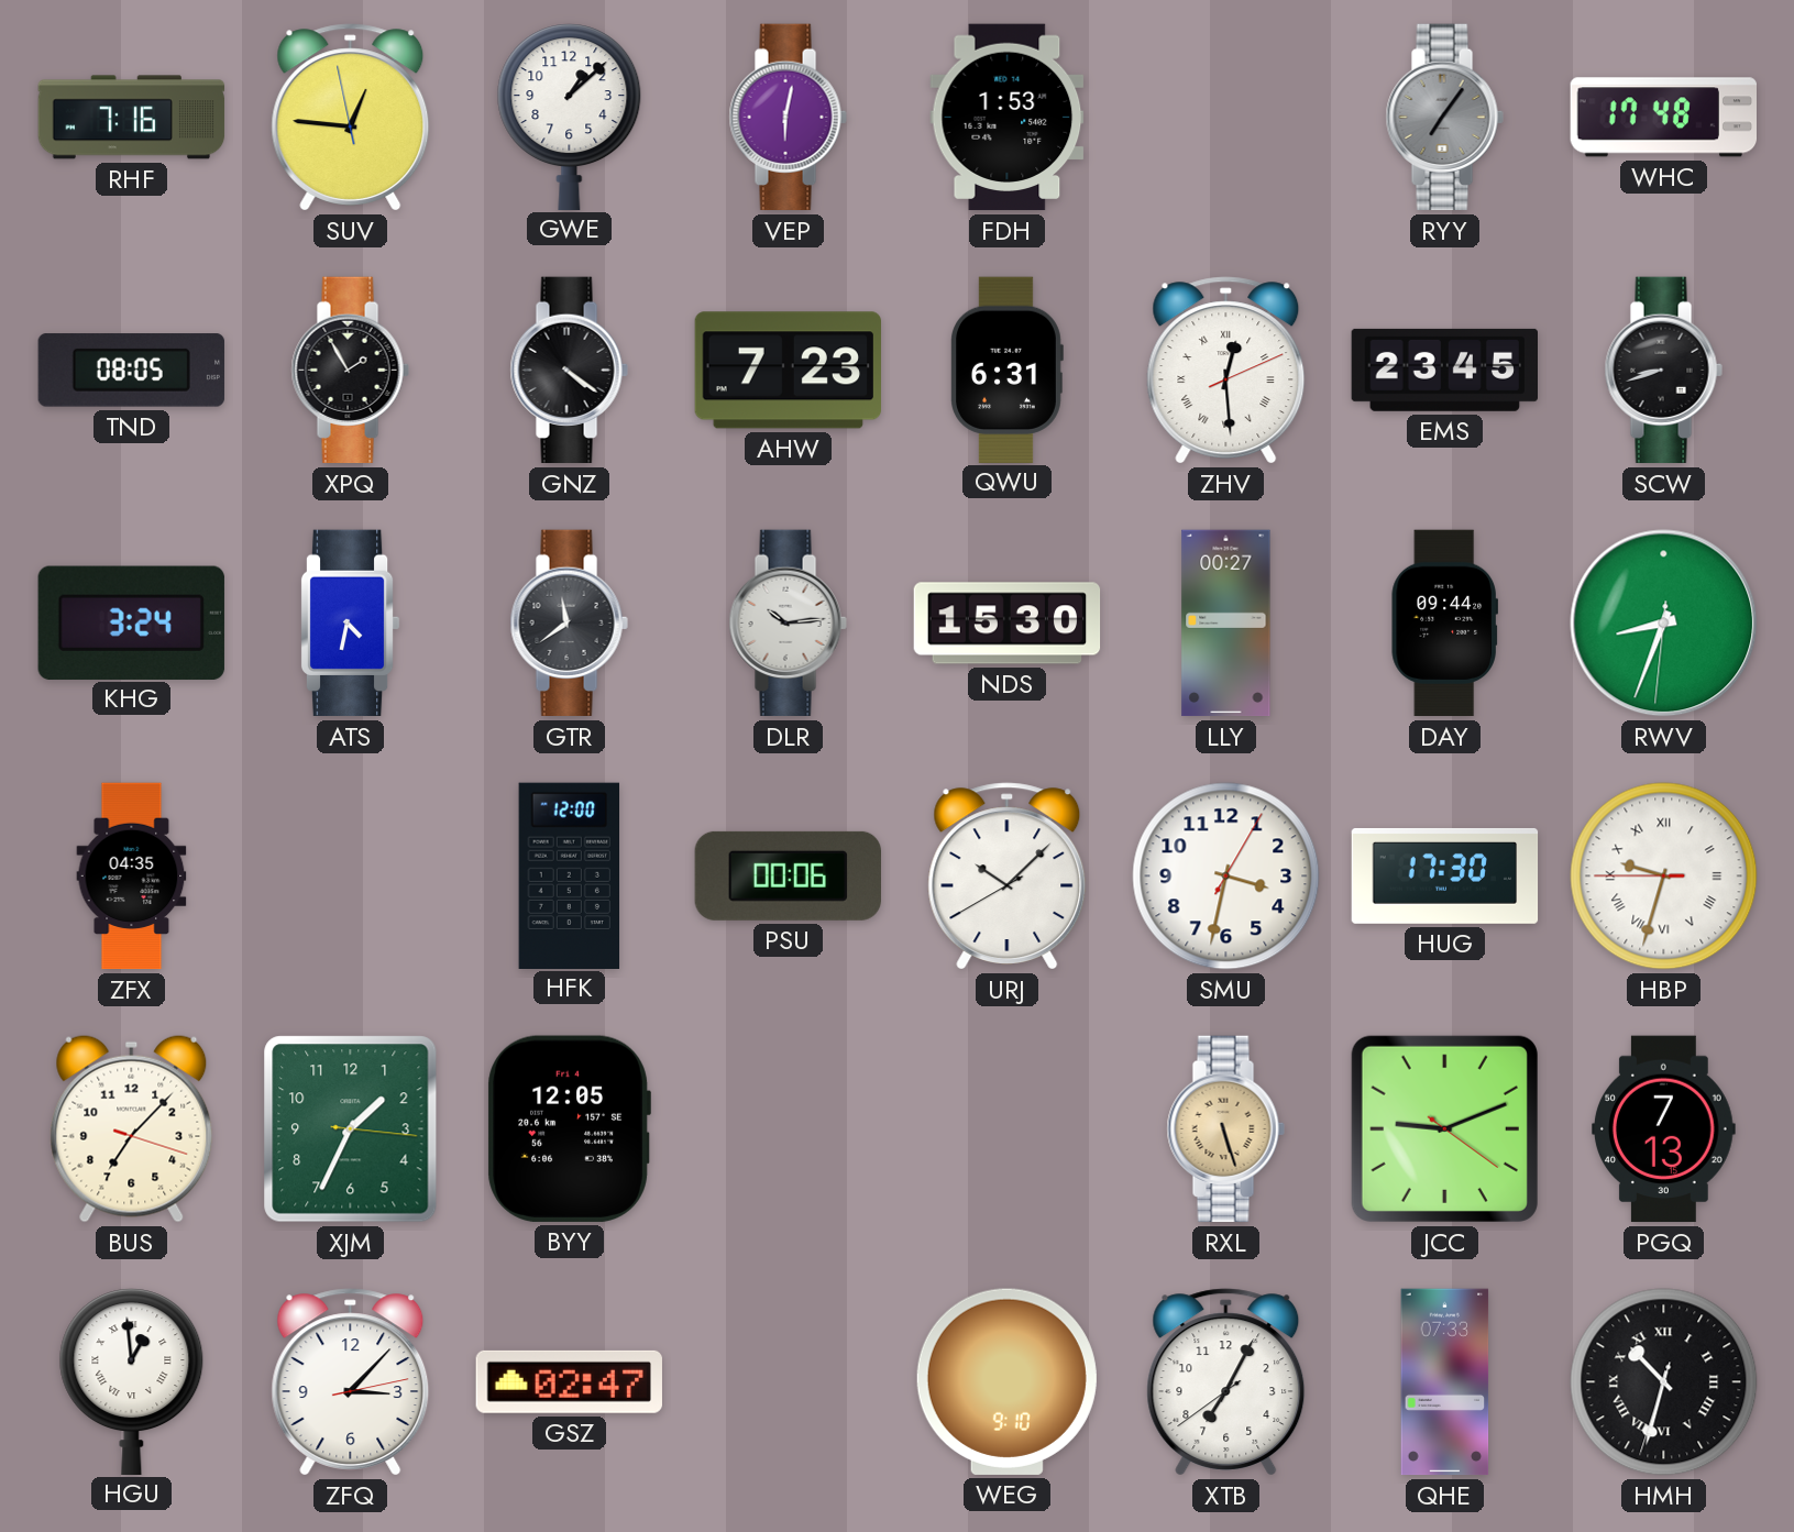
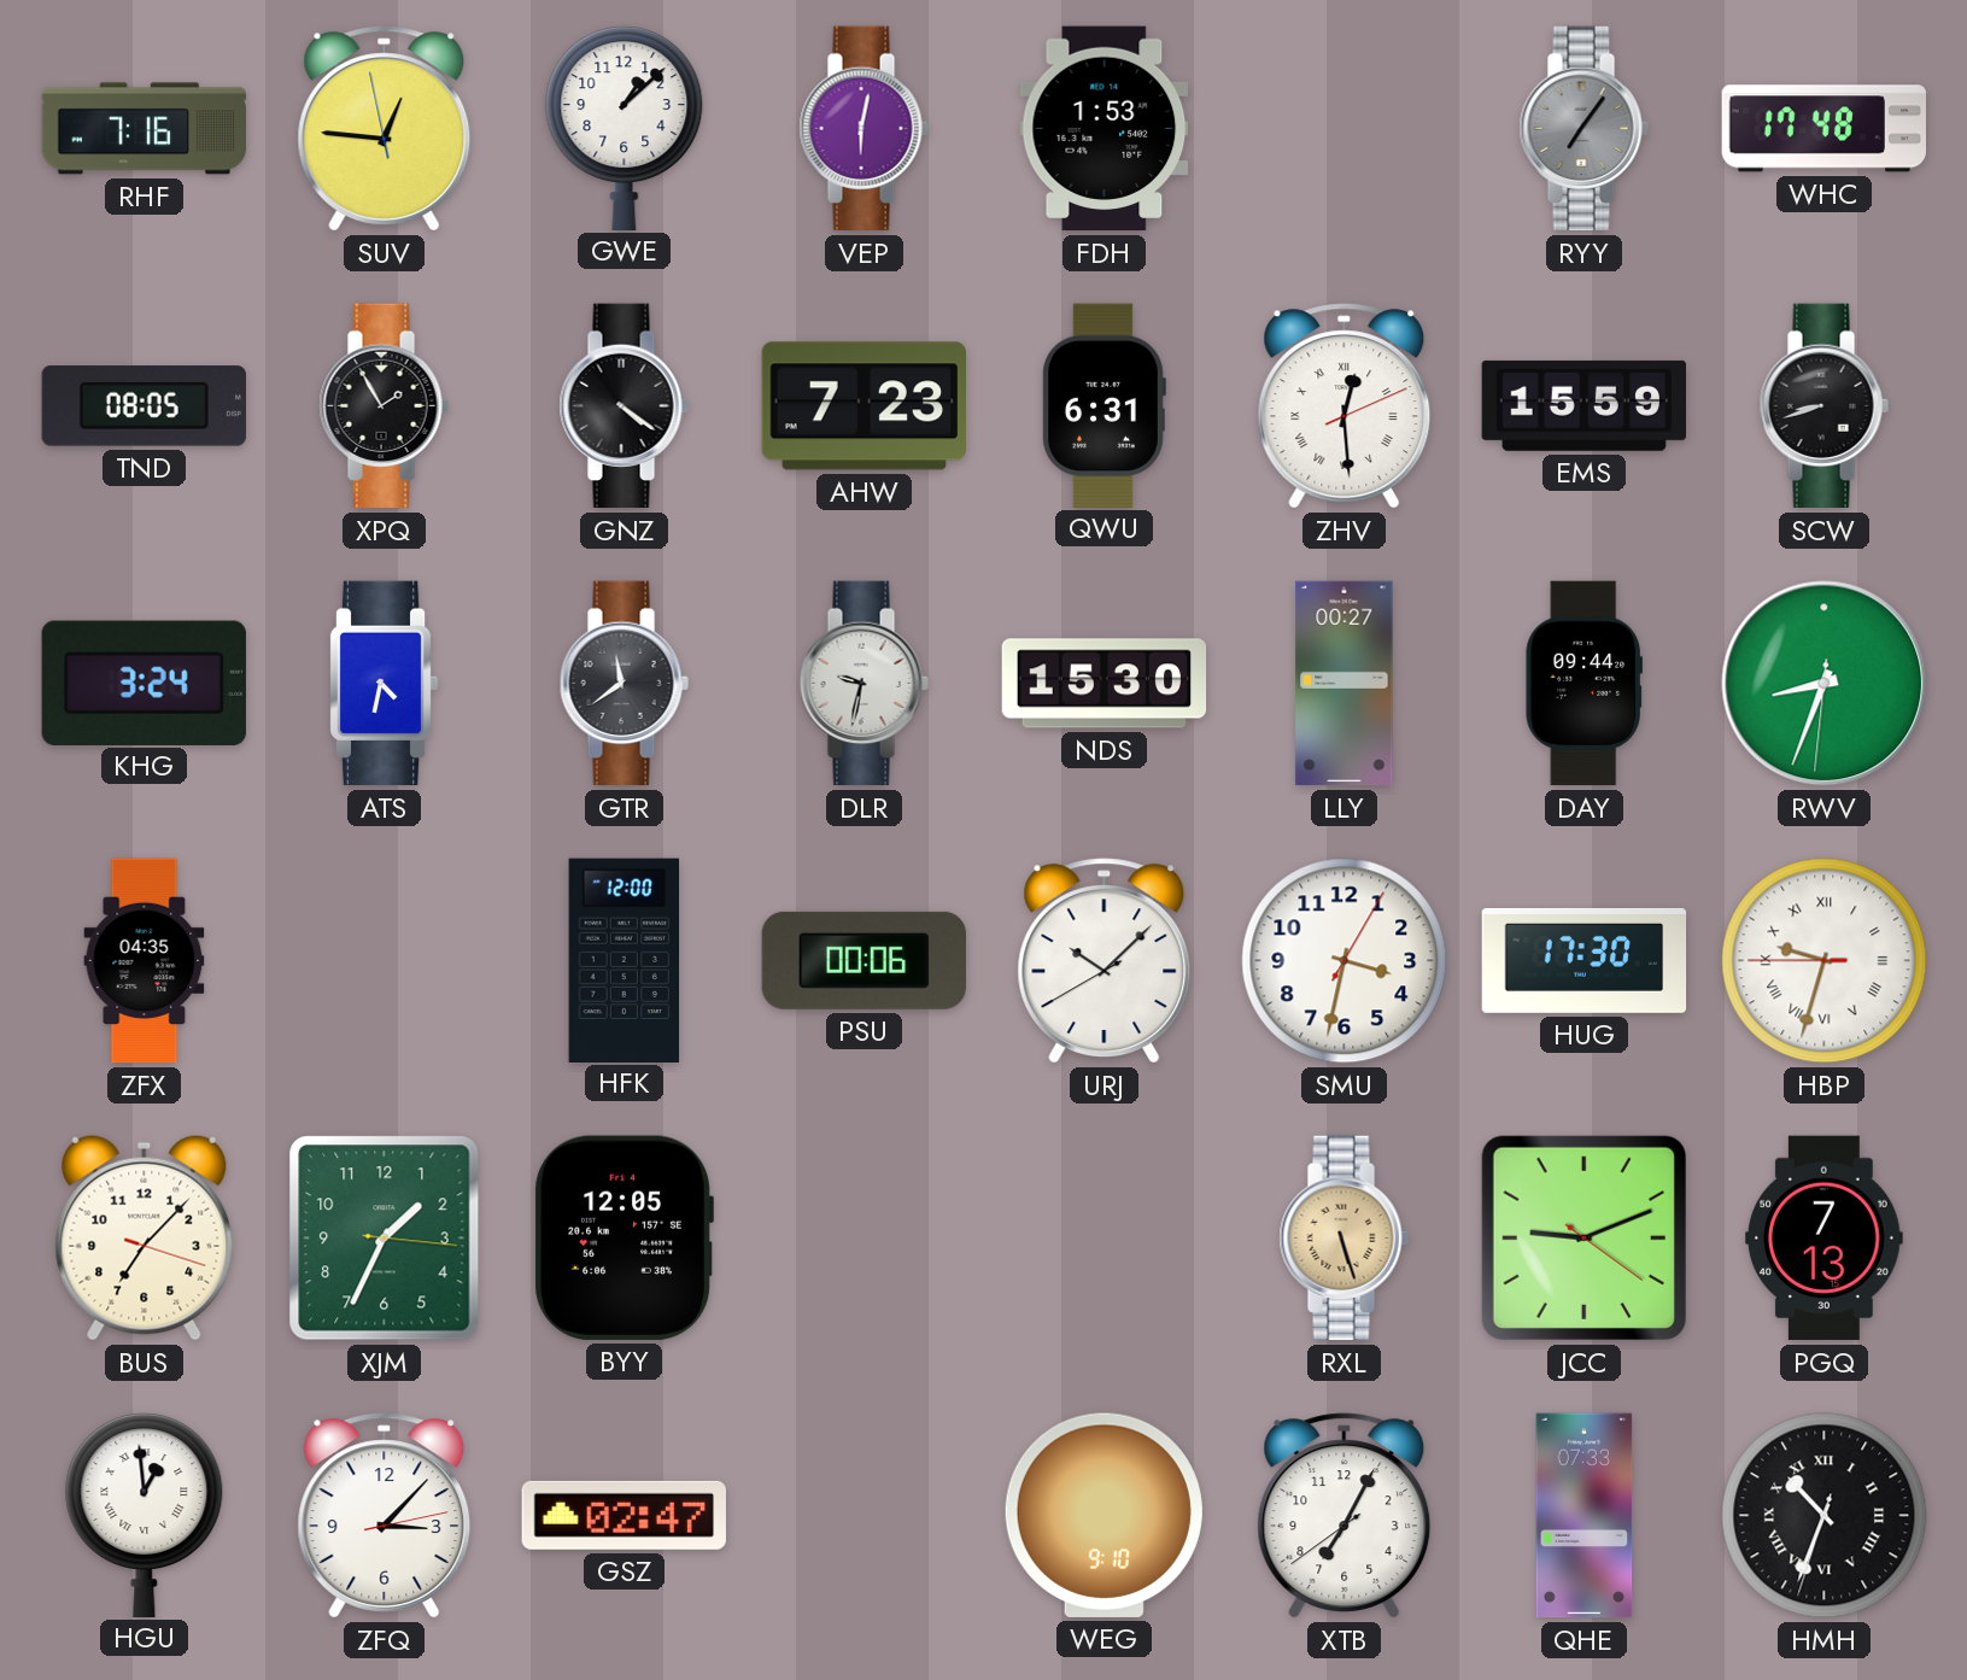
EMS: 23:45 -> 15:59
DLR: 10:14 -> 9:32
HMH: 10:32 -> 10:33
